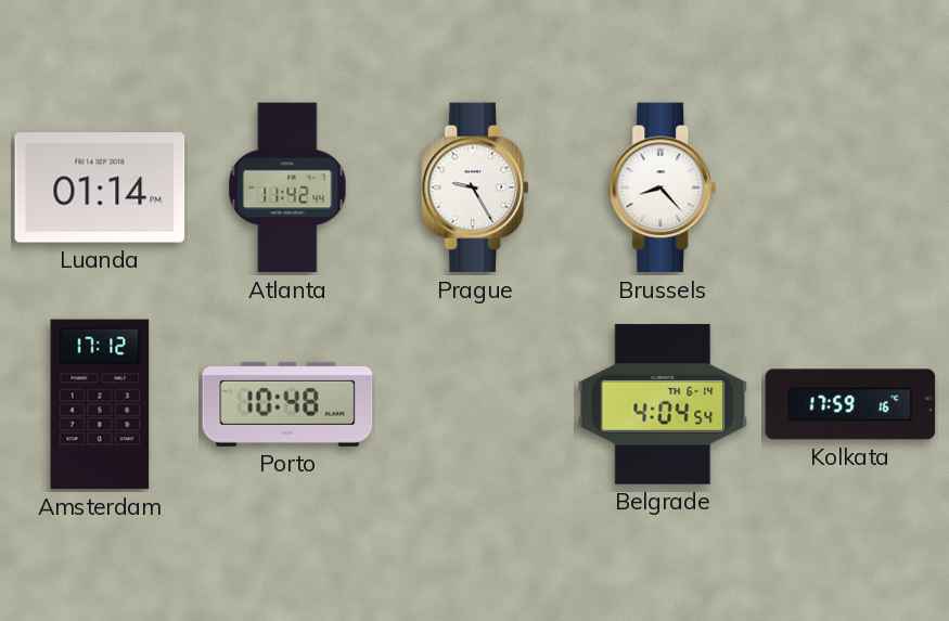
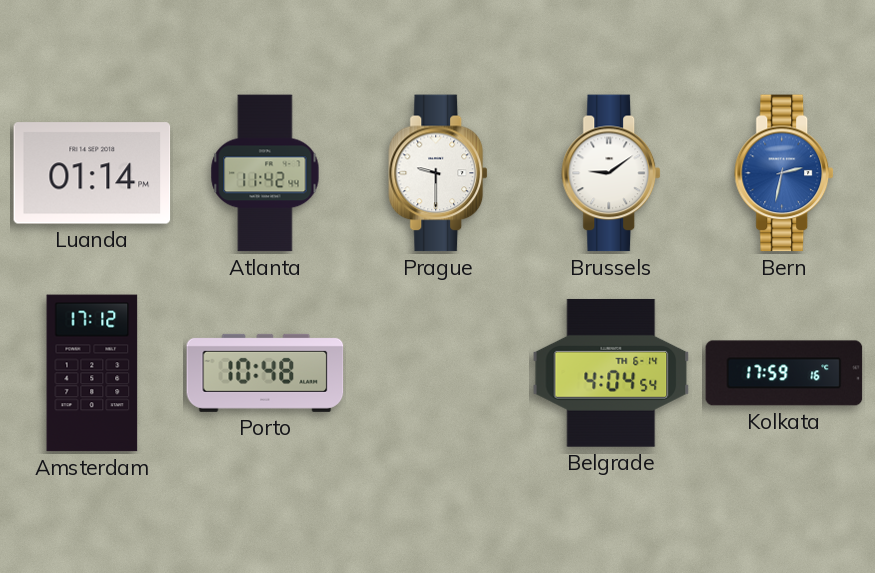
Prague: 9:25 -> 9:30
Brussels: 8:23 -> 9:09
Bern: none -> 2:32
